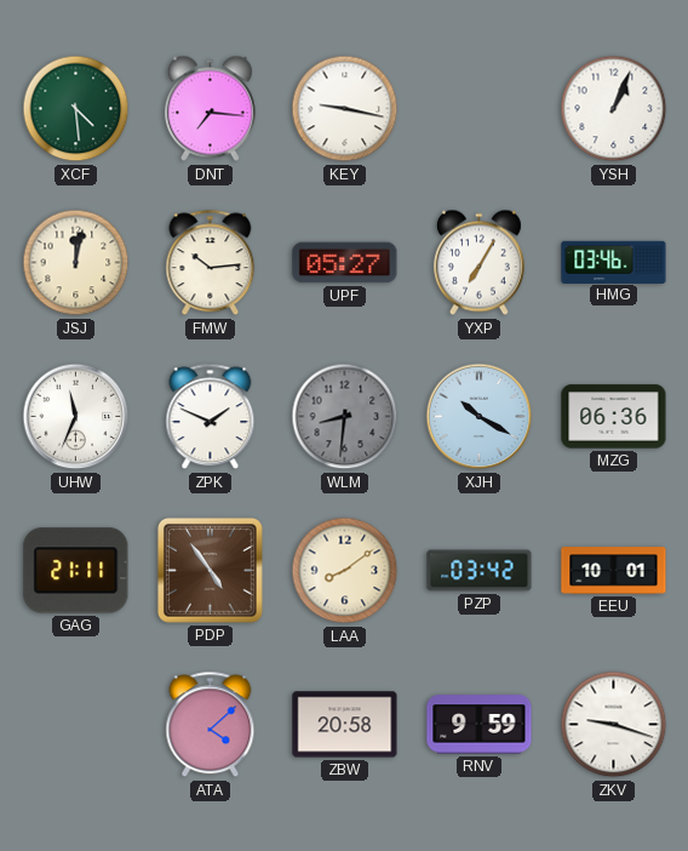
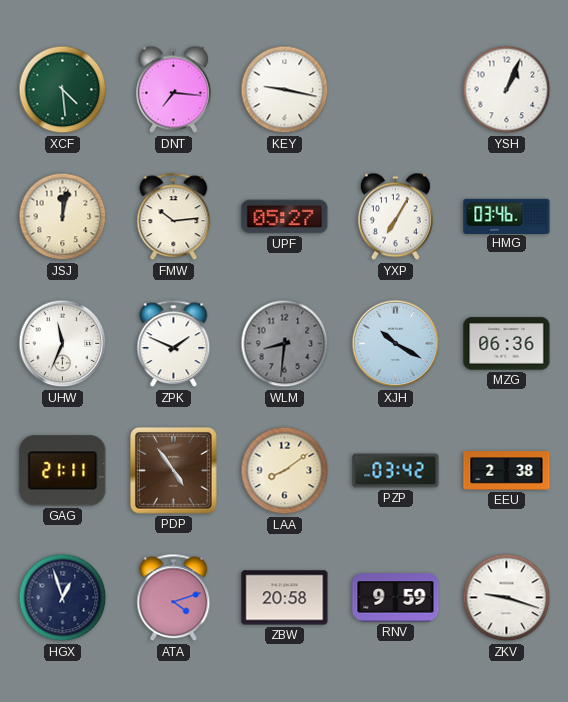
EEU: 10:01 -> 2:38
HGX: none -> 12:57
ATA: 4:08 -> 4:12
